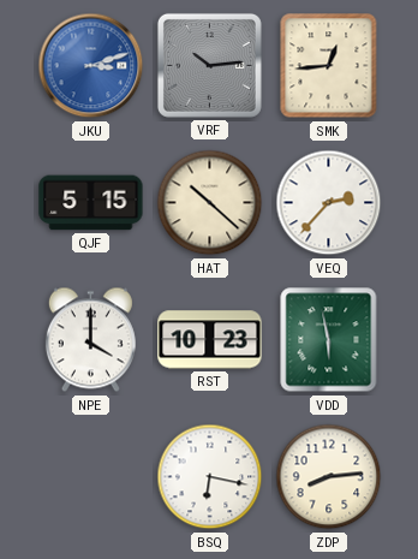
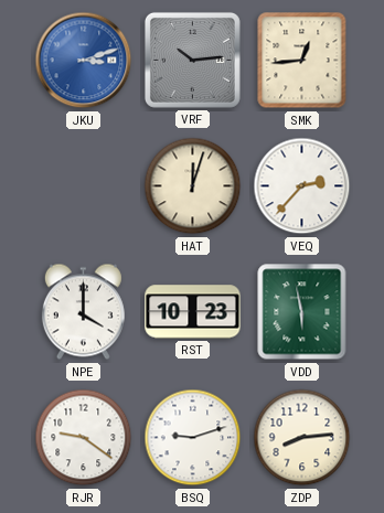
QJF: 5:15 -> none
HAT: 10:22 -> 12:03
RJR: none -> 9:21
BSQ: 6:17 -> 9:12
